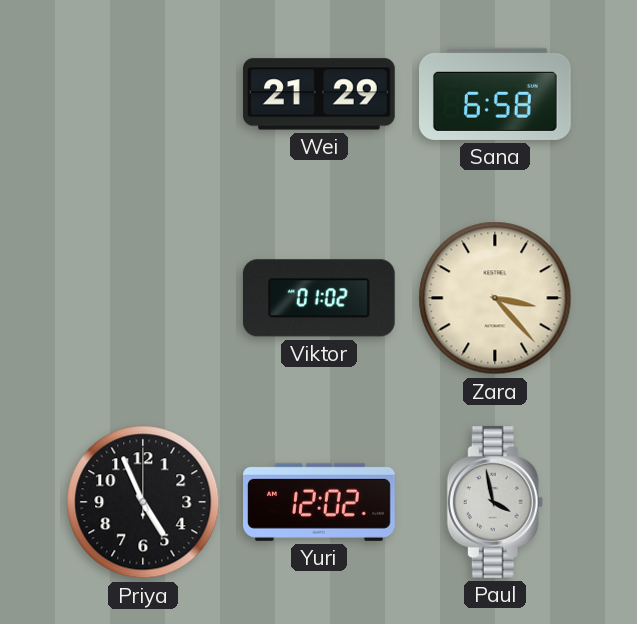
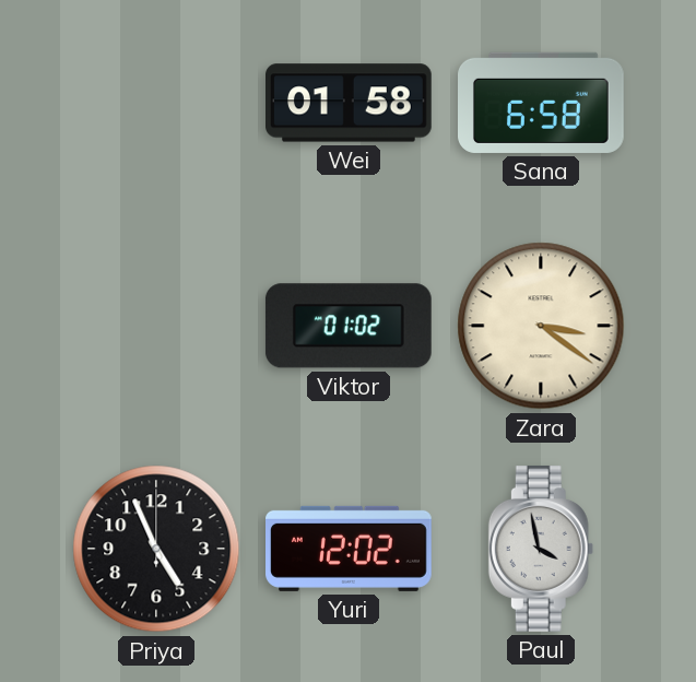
Wei: 21:29 -> 01:58
Zara: 3:23 -> 3:21
